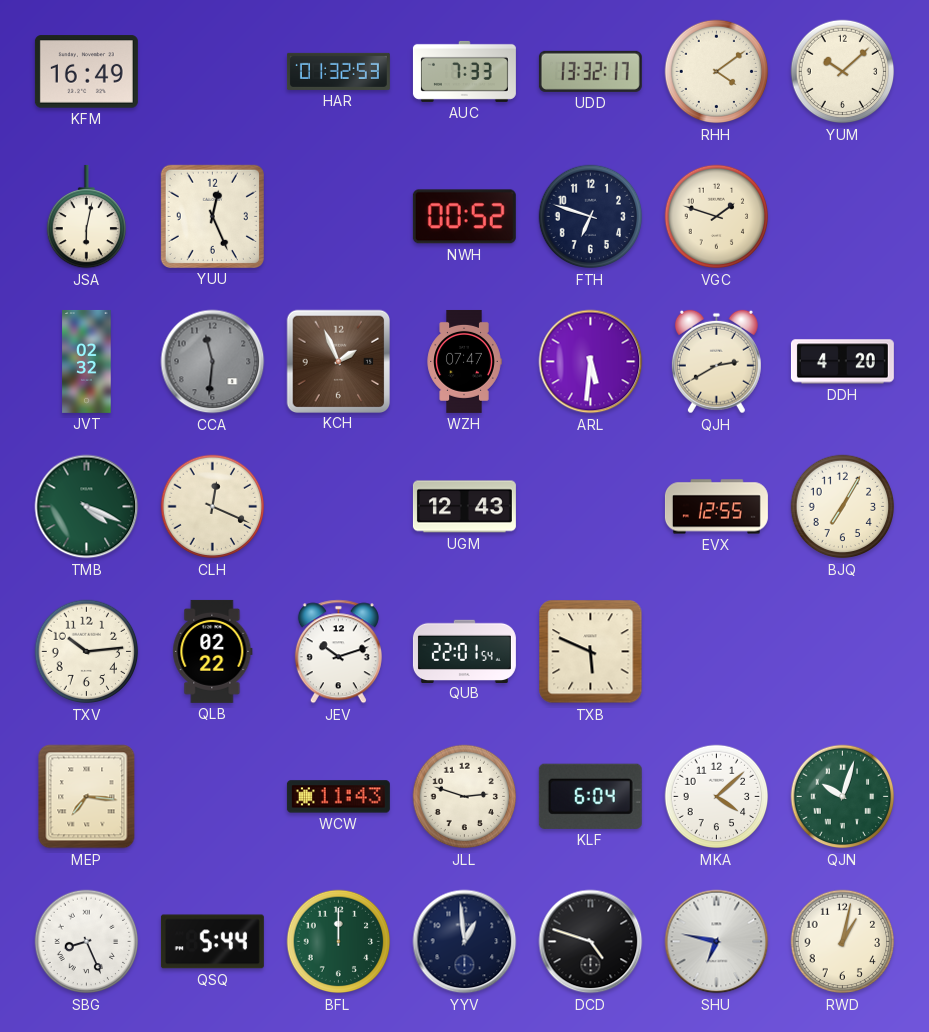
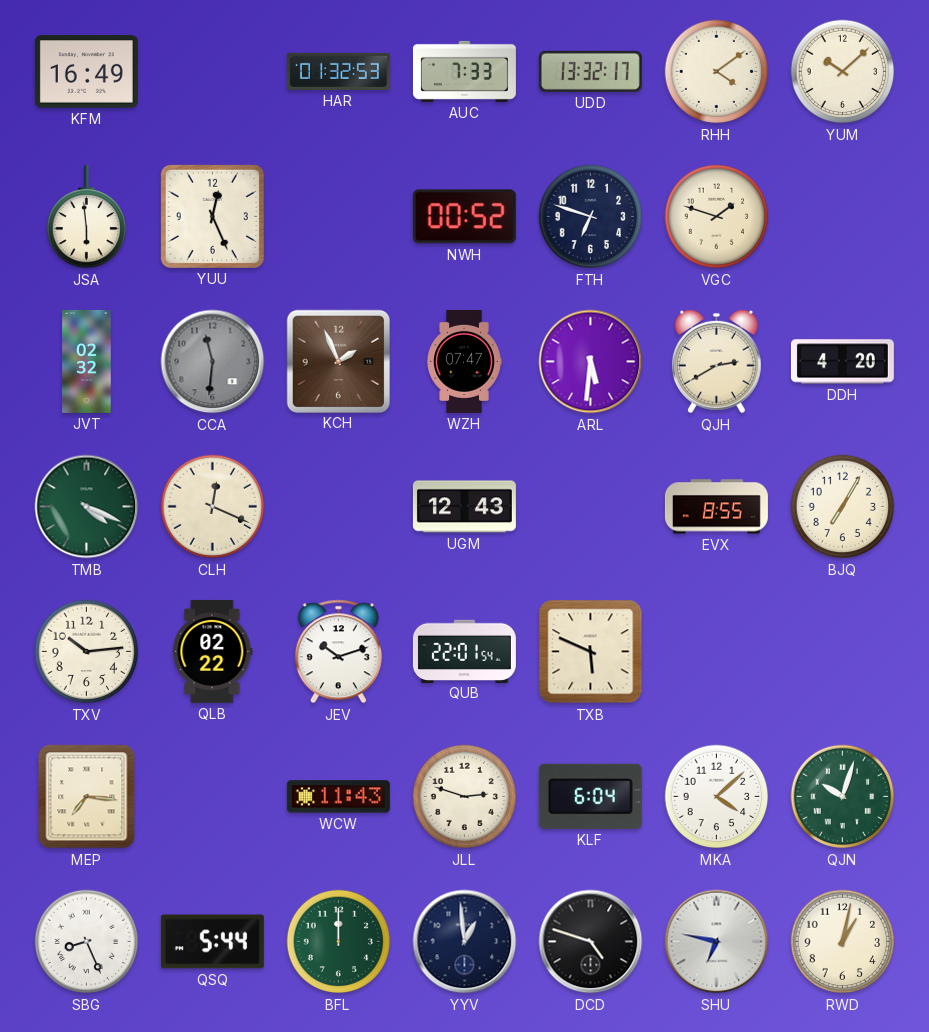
JSA: 6:02 -> 5:59
EVX: 12:55 -> 8:55
